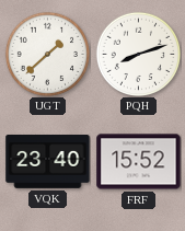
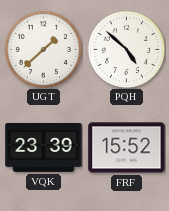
PQH: 8:12 -> 4:52
VQK: 23:40 -> 23:39
